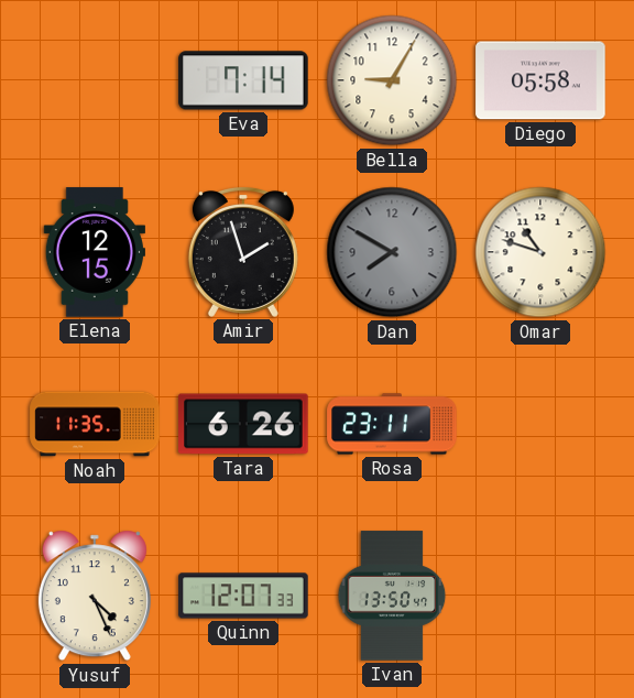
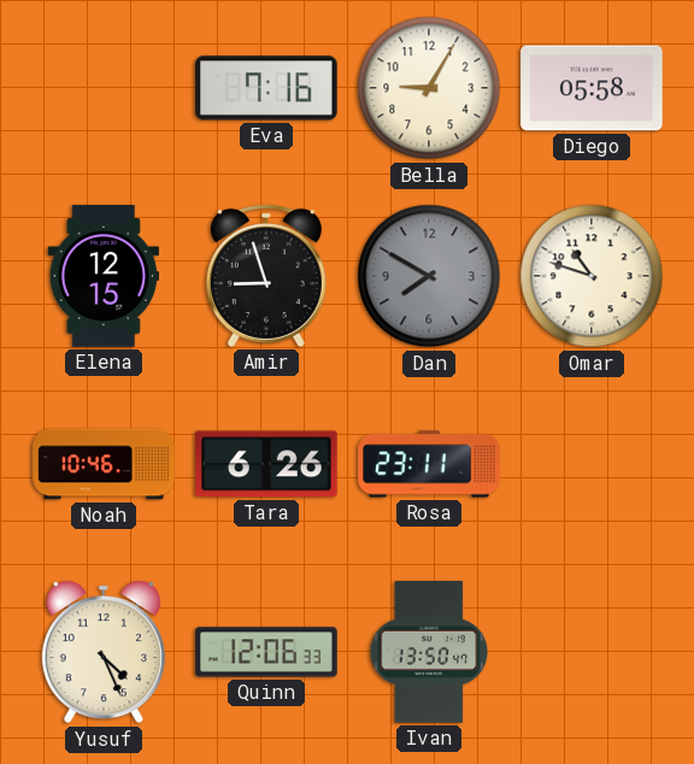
Eva: 7:14 -> 7:16
Amir: 1:57 -> 8:57
Noah: 11:35 -> 10:46
Quinn: 12:07 -> 12:06
